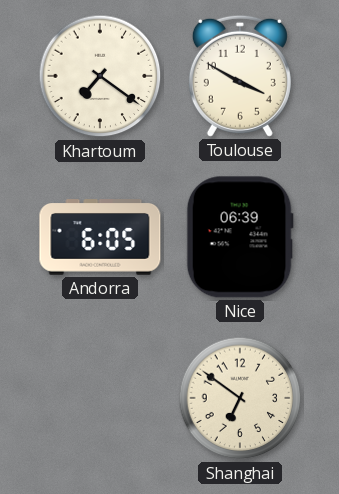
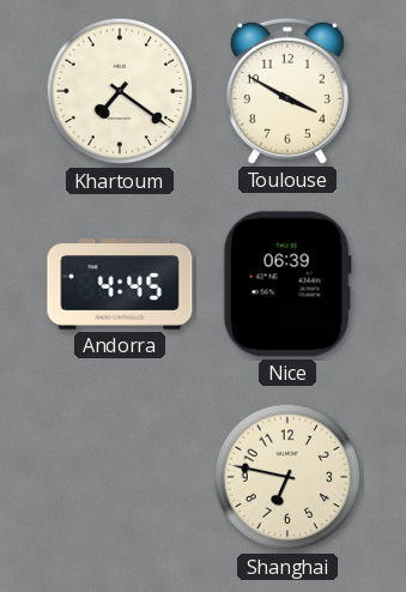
Andorra: 6:05 -> 4:45
Shanghai: 6:51 -> 6:47
